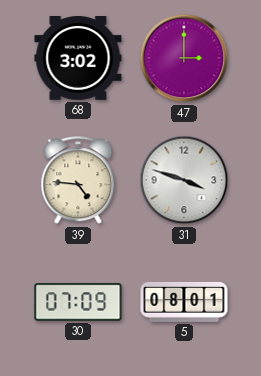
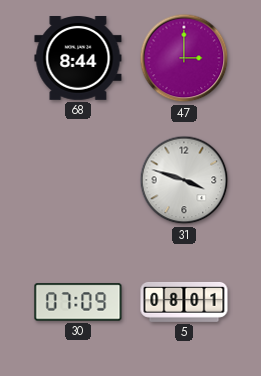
68: 3:02 -> 8:44
39: 4:46 -> none
